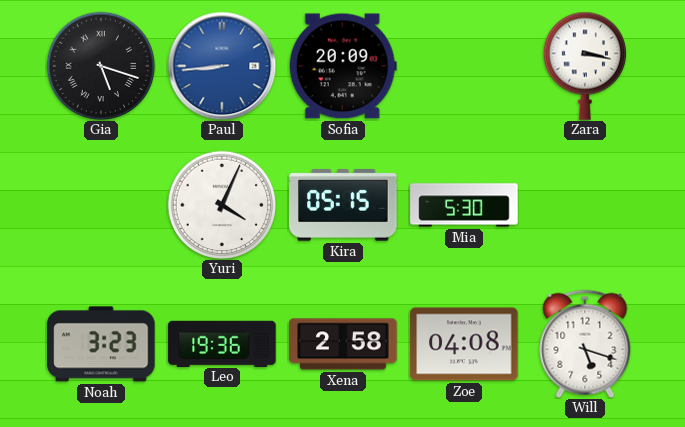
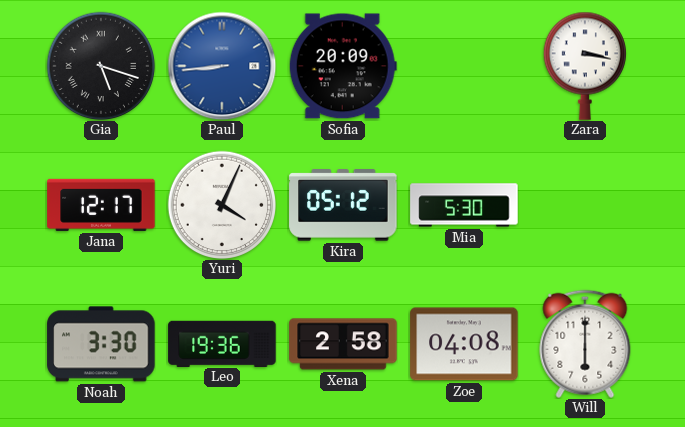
Jana: none -> 12:17
Kira: 05:15 -> 05:12
Noah: 3:23 -> 3:30
Will: 5:18 -> 6:00
